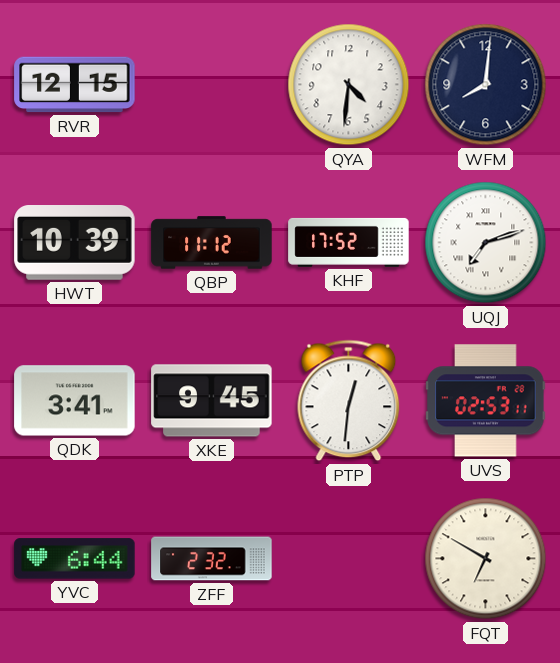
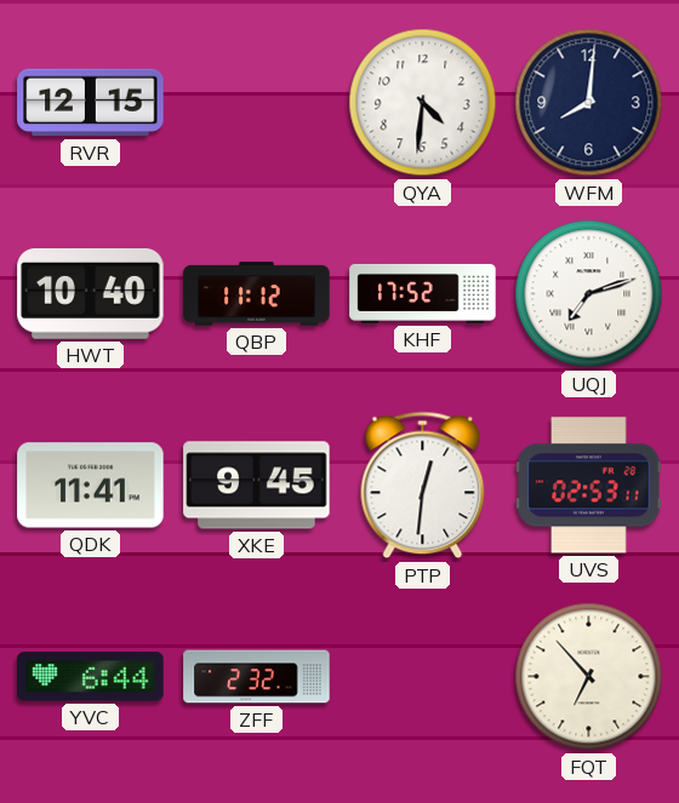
HWT: 10:39 -> 10:40
QDK: 3:41 -> 11:41
FQT: 6:50 -> 6:53
